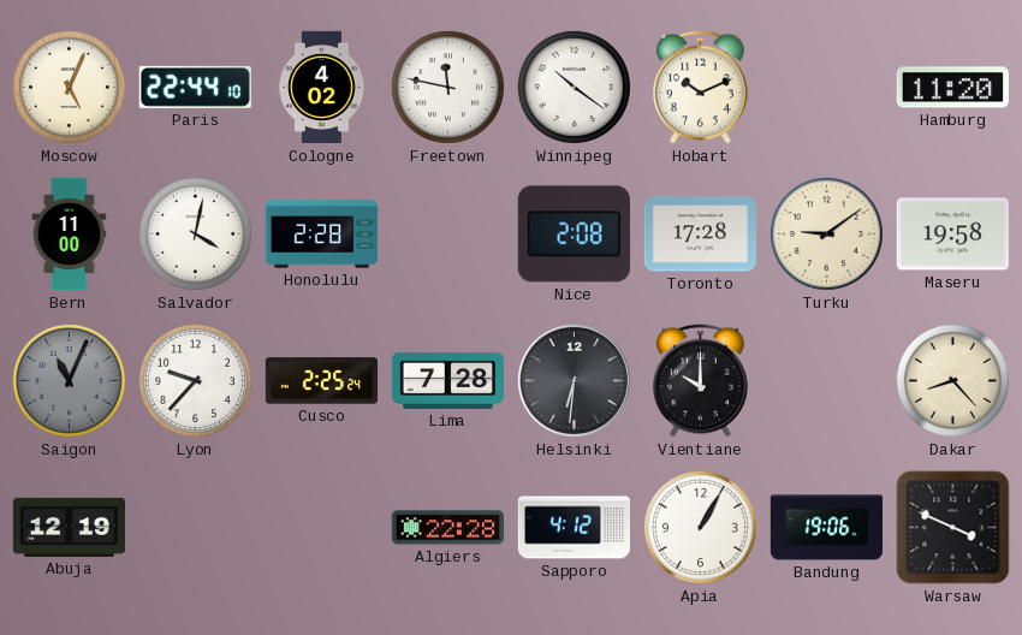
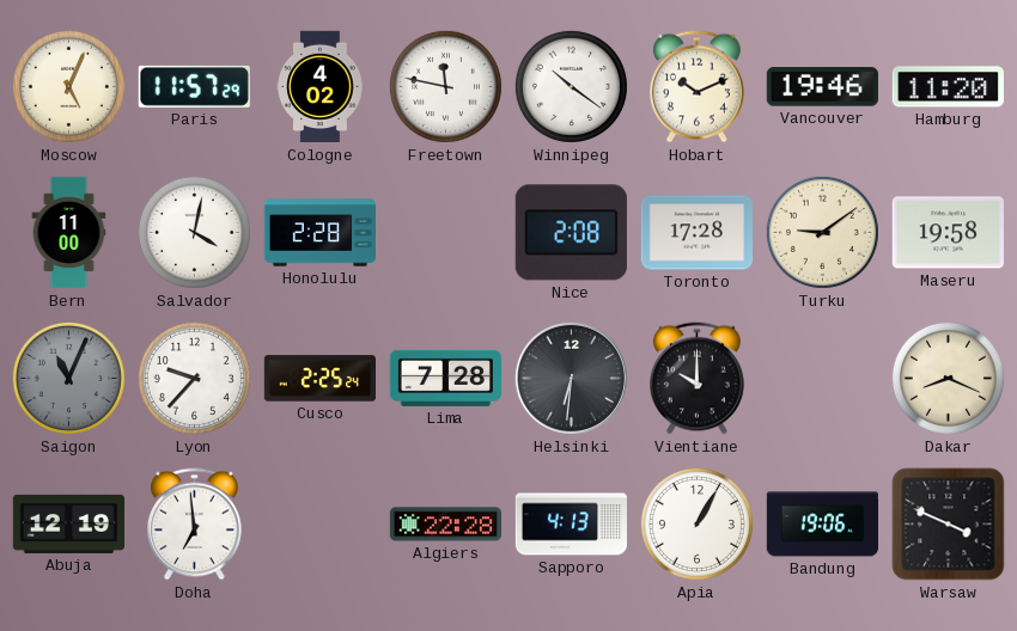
Paris: 22:44 -> 11:57
Vancouver: none -> 19:46
Dakar: 8:23 -> 8:19
Doha: none -> 6:59
Sapporo: 4:12 -> 4:13
